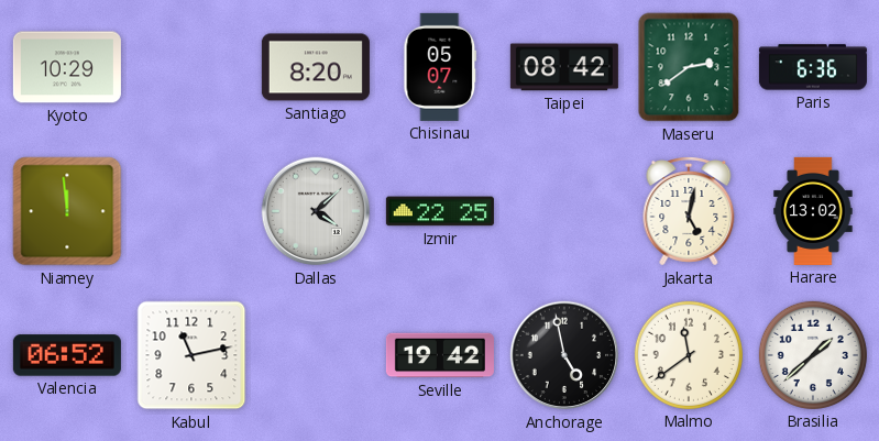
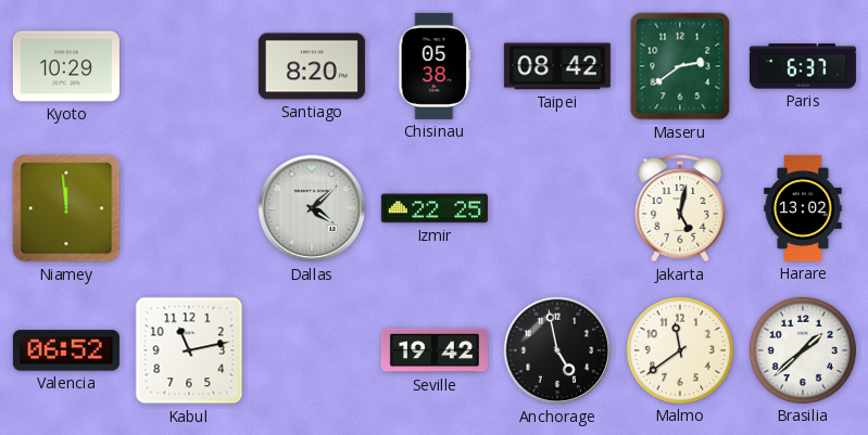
Chisinau: 05:07 -> 05:38
Paris: 6:36 -> 6:37
